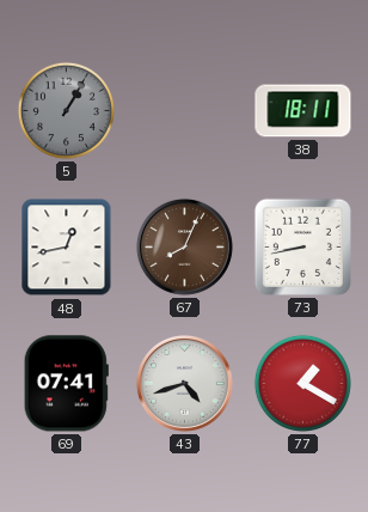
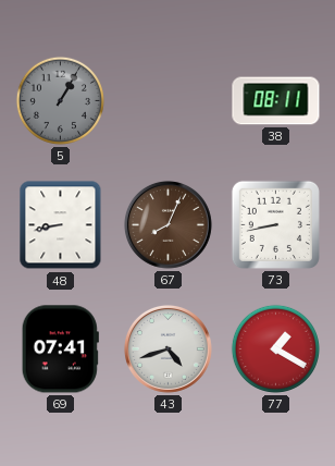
38: 18:11 -> 08:11
48: 12:43 -> 8:43
